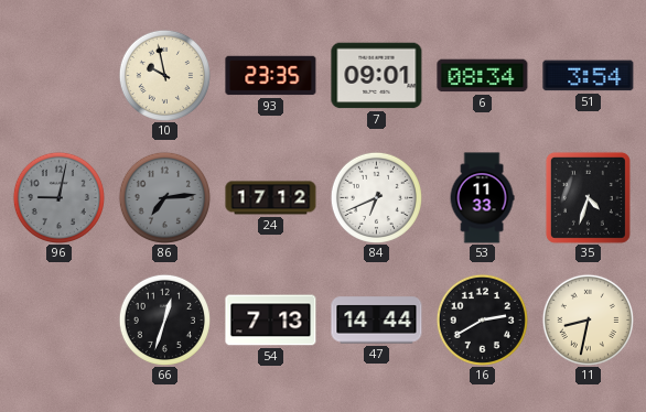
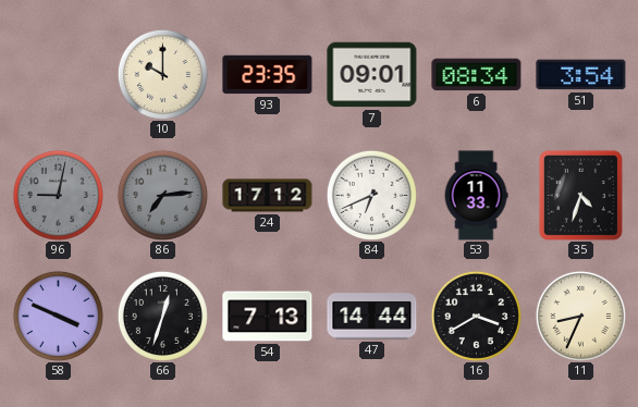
10: 9:58 -> 10:00
58: none -> 3:49
16: 2:40 -> 3:40
11: 8:32 -> 8:34
